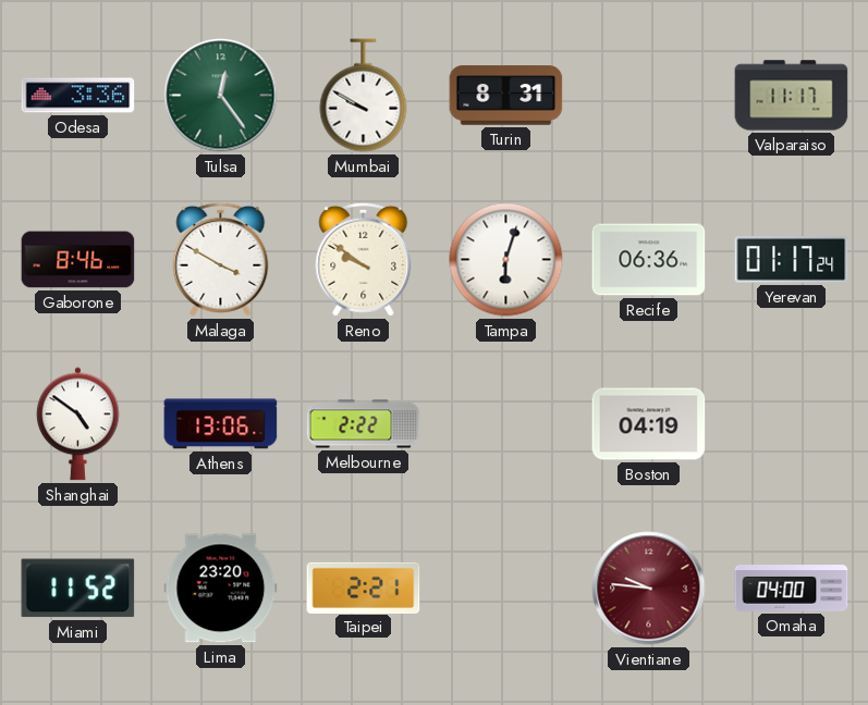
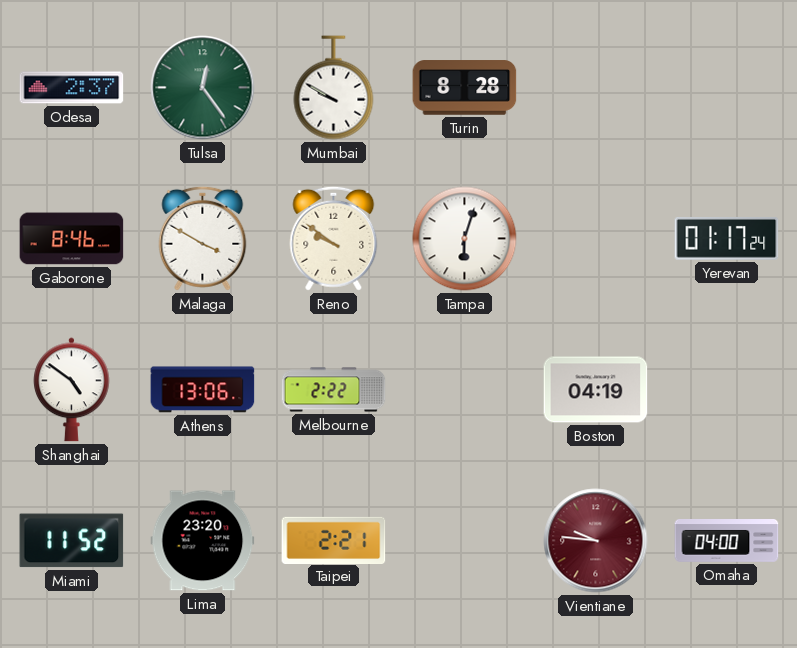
Odesa: 3:36 -> 2:37
Turin: 8:31 -> 8:28
Valparaiso: 11:17 -> none
Recife: 06:36 -> none
